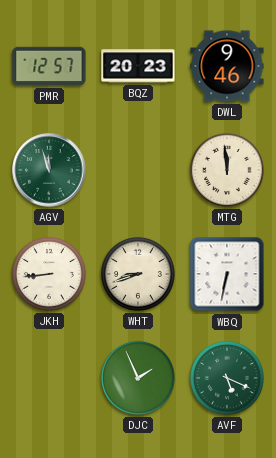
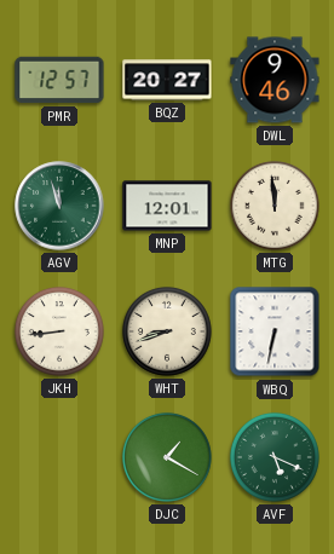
BQZ: 20:23 -> 20:27
MNP: none -> 12:01
DJC: 1:56 -> 1:20
